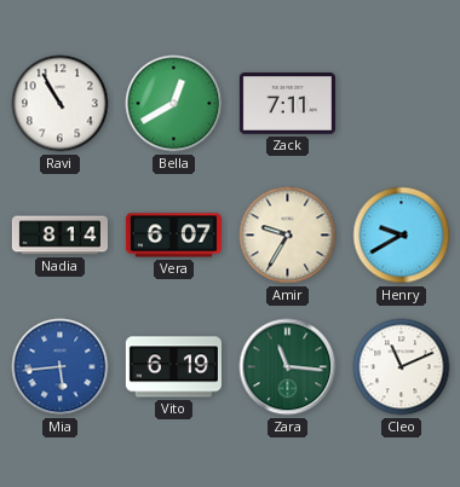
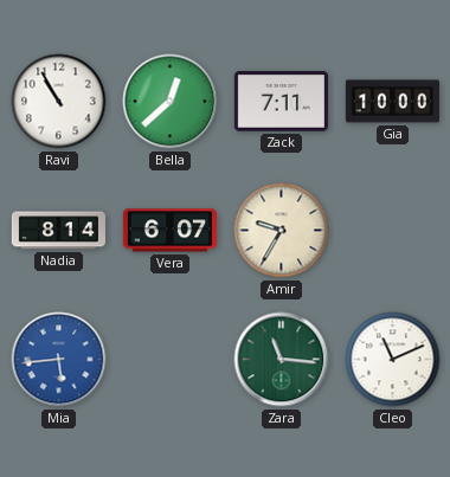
Bella: 12:40 -> 12:38
Gia: none -> 10:00
Henry: 9:40 -> none
Vito: 6:19 -> none
